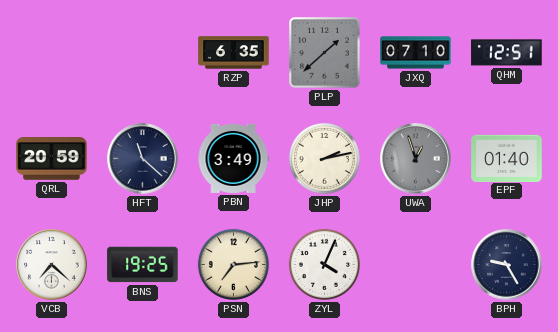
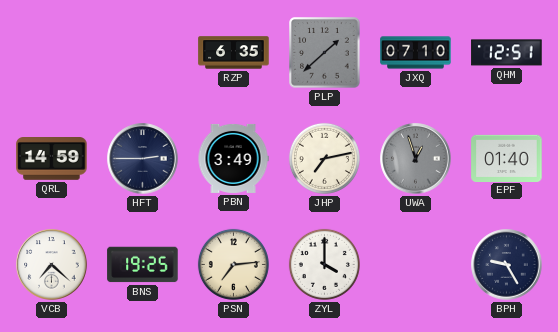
QRL: 20:59 -> 14:59
HFT: 11:22 -> 2:45
JHP: 2:13 -> 7:13
ZYL: 4:04 -> 4:00
